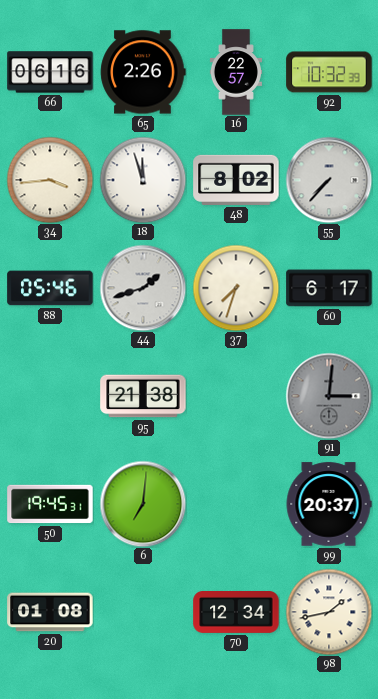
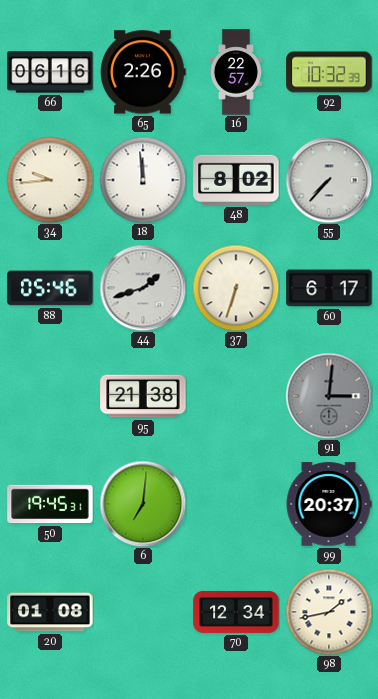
34: 3:44 -> 9:44
18: 11:57 -> 11:59
37: 7:33 -> 6:33
